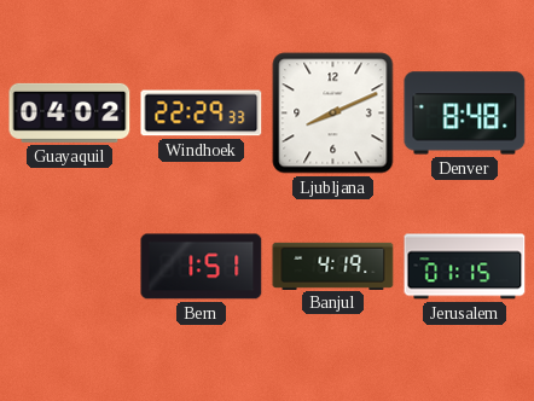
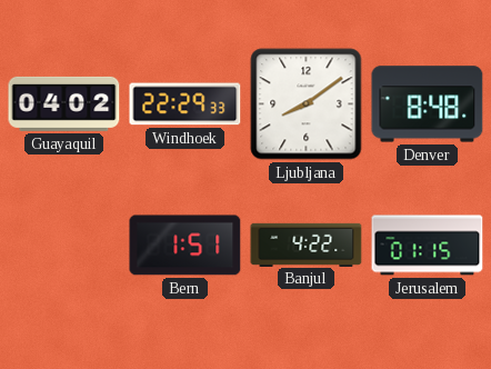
Ljubljana: 8:11 -> 8:09
Banjul: 4:19 -> 4:22
